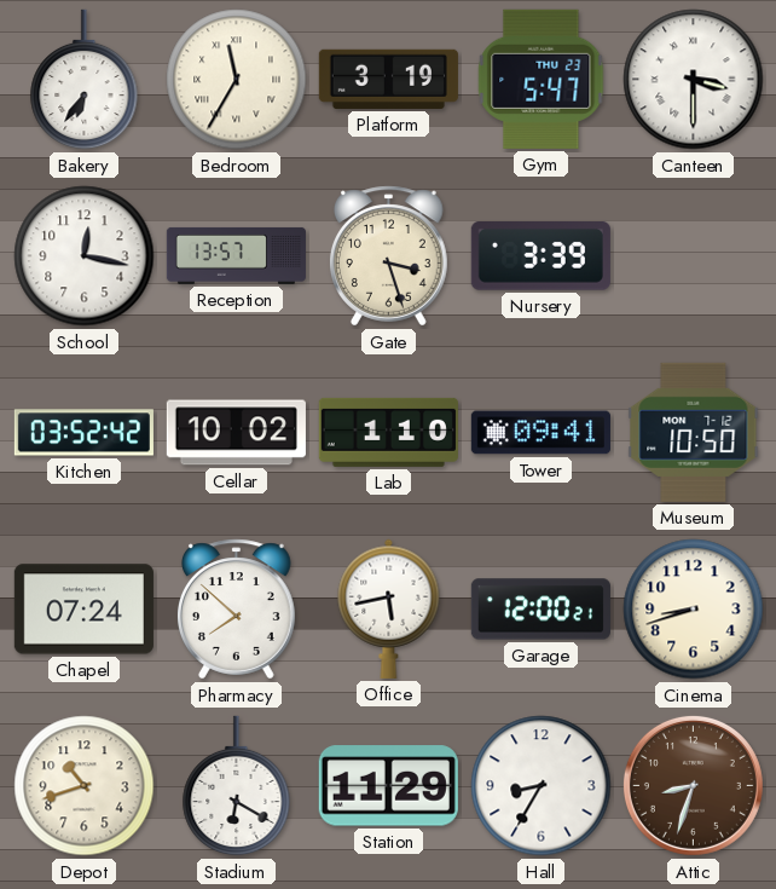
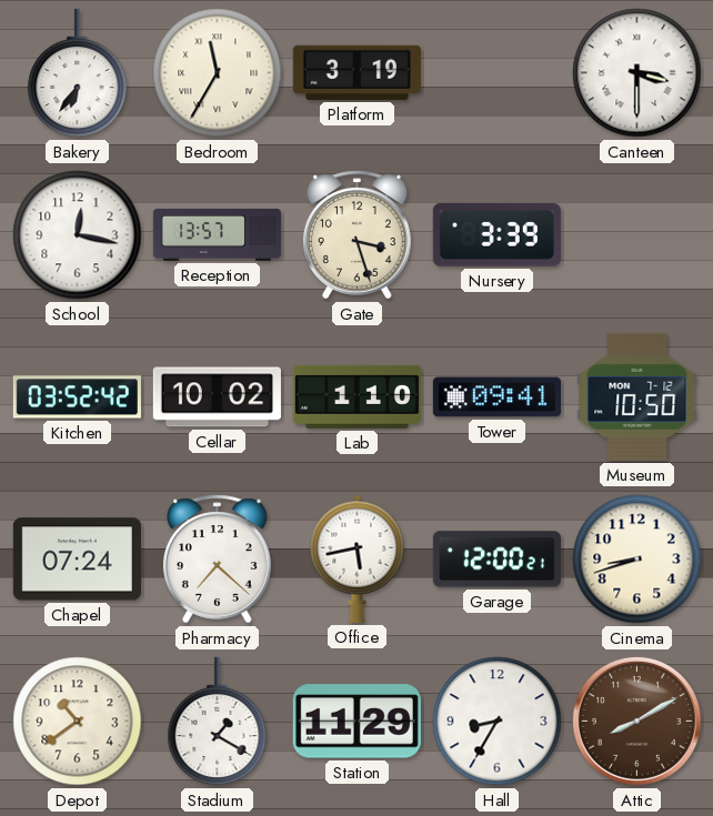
Gym: 5:47 -> none
Pharmacy: 7:52 -> 7:22
Depot: 10:42 -> 10:39
Stadium: 6:20 -> 1:20
Attic: 8:33 -> 8:10
